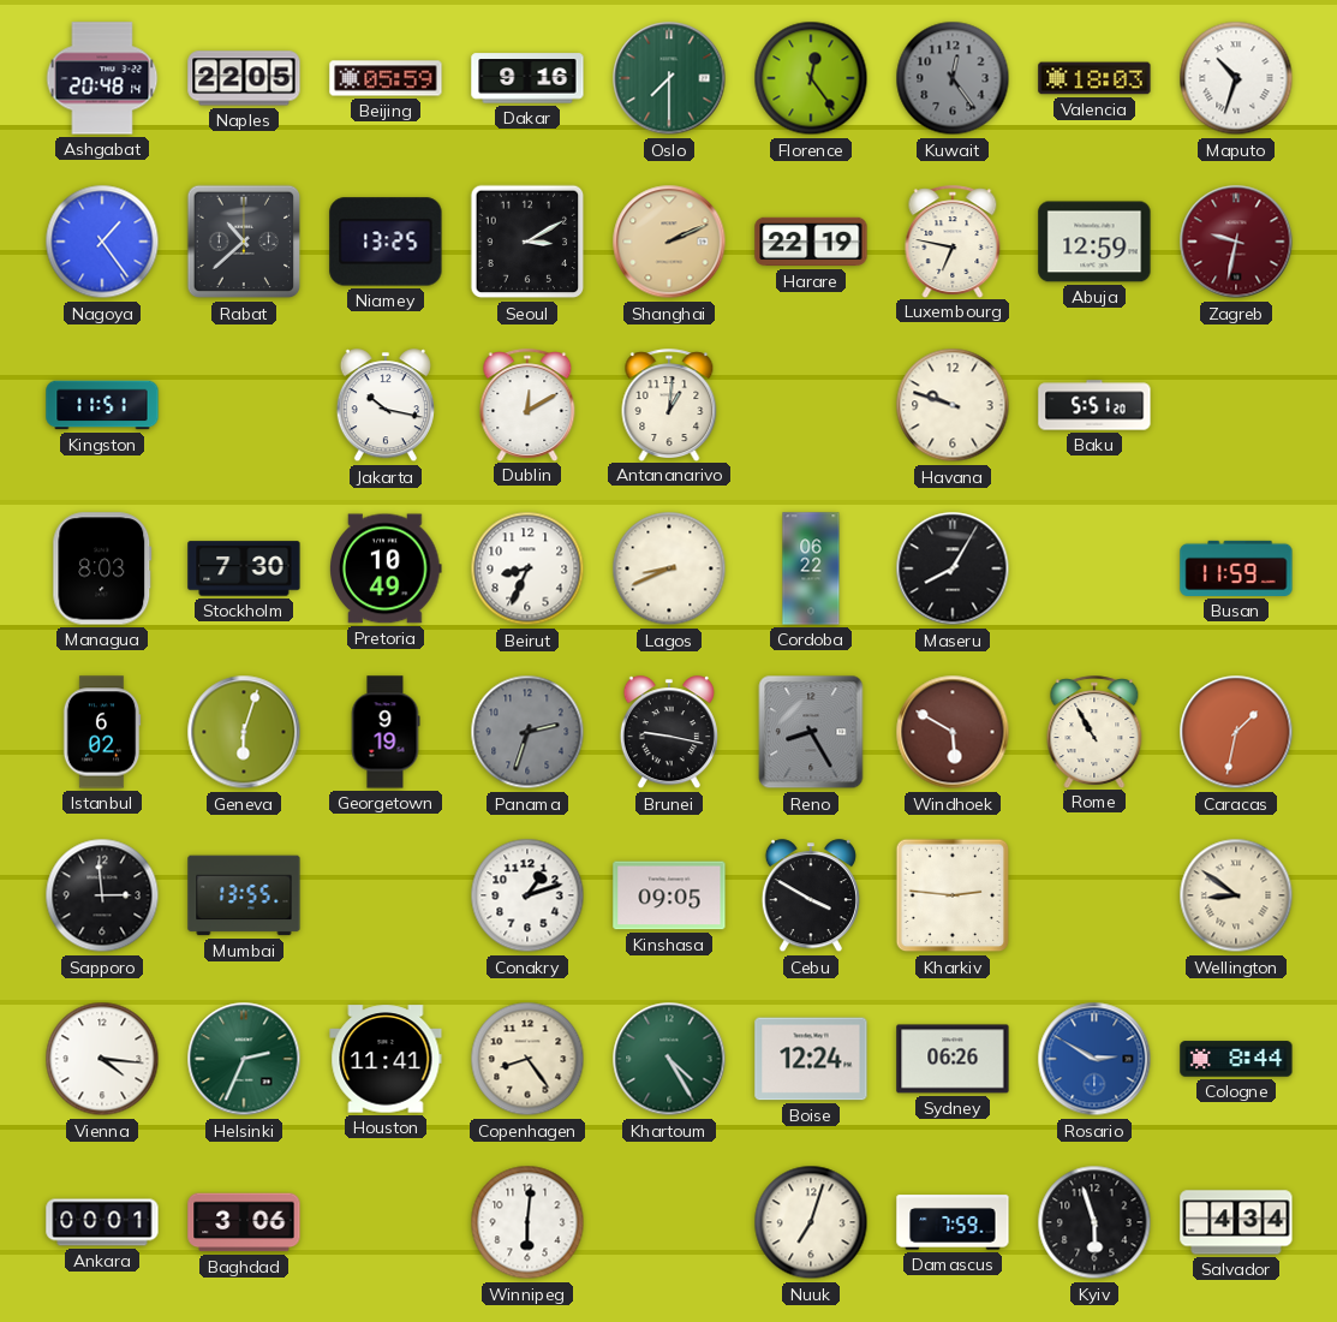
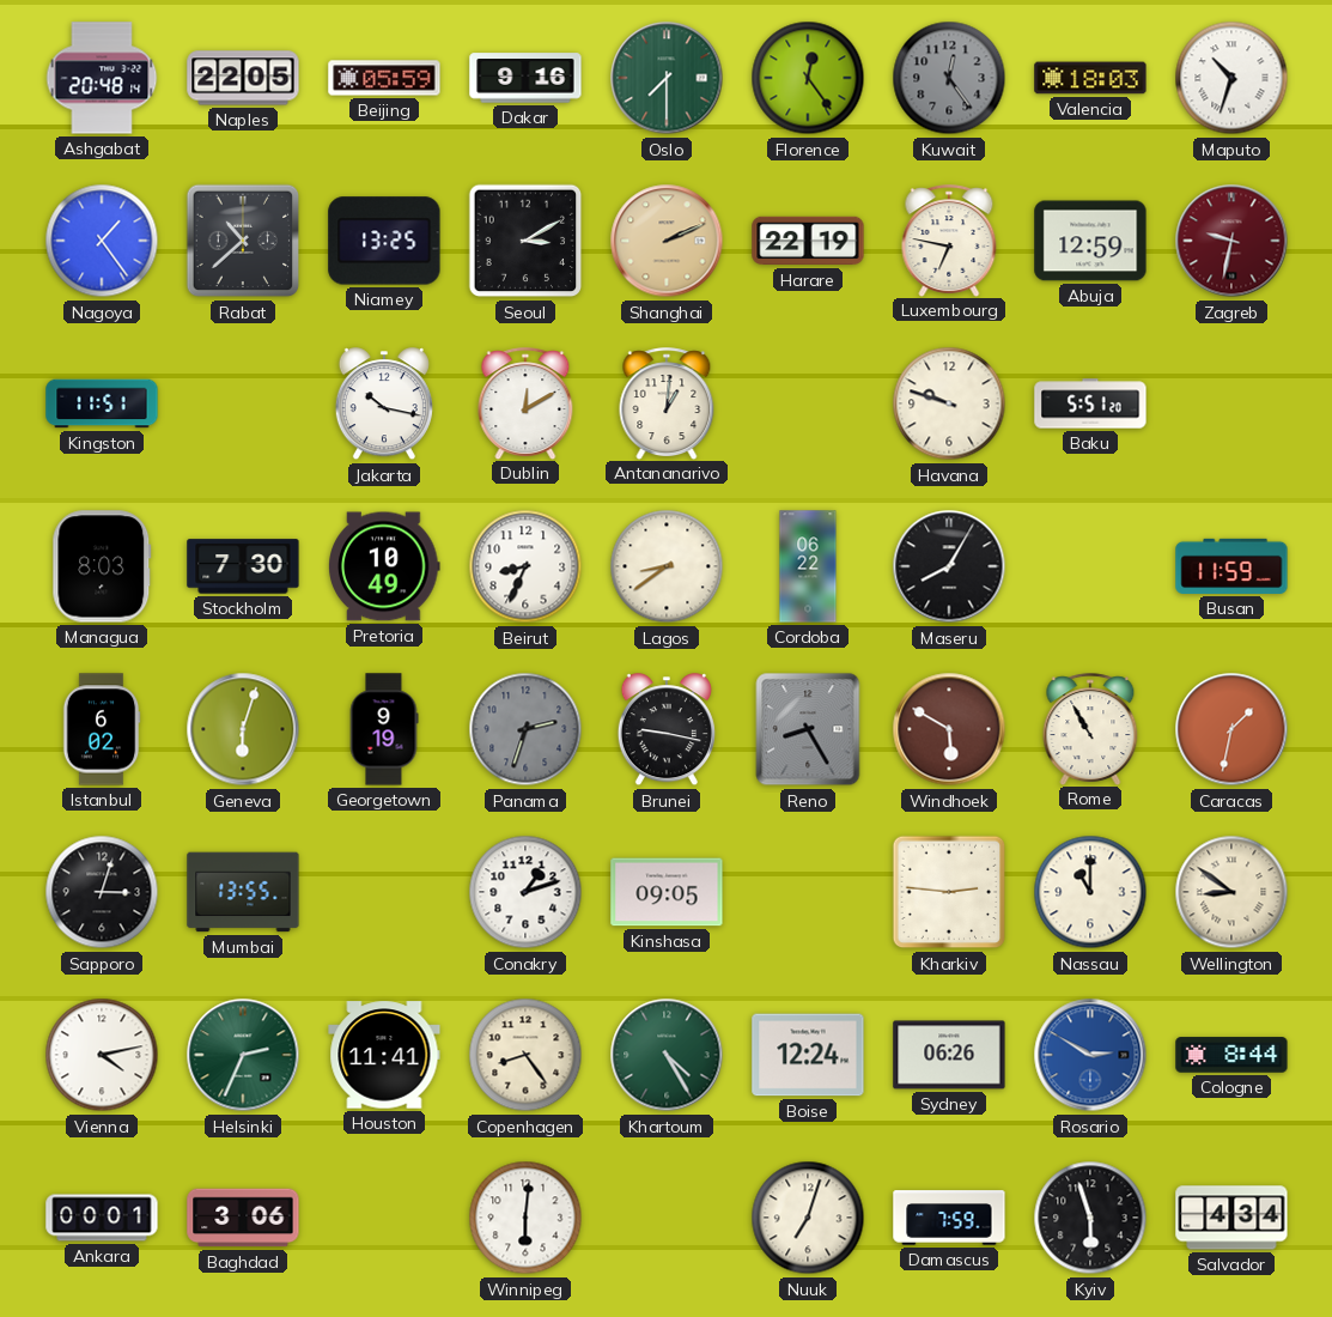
Lagos: 8:41 -> 8:39
Sapporo: 2:59 -> 3:03
Cebu: 3:50 -> none
Nassau: none -> 11:00
Vienna: 4:16 -> 4:13
